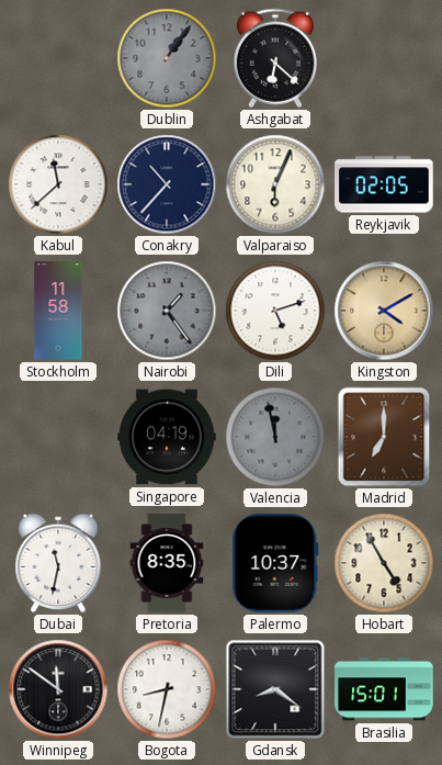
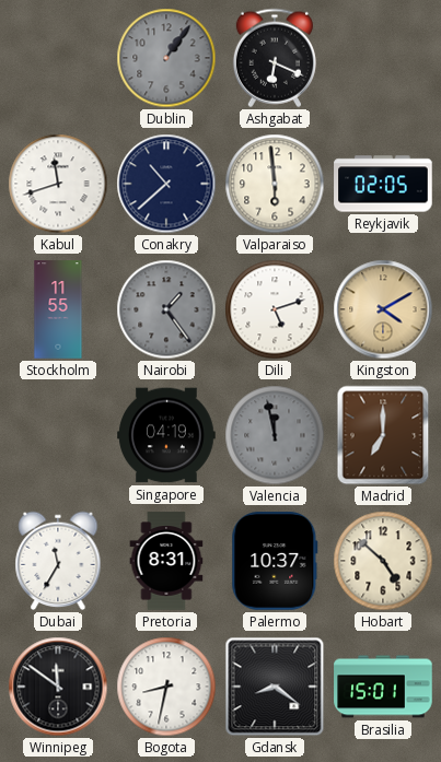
Ashgabat: 6:22 -> 6:19
Kabul: 11:38 -> 11:42
Conakry: 10:37 -> 10:38
Valparaiso: 6:04 -> 5:59
Stockholm: 11:58 -> 11:55
Dubai: 11:32 -> 11:35
Pretoria: 8:35 -> 8:31
Hobart: 4:55 -> 4:52
